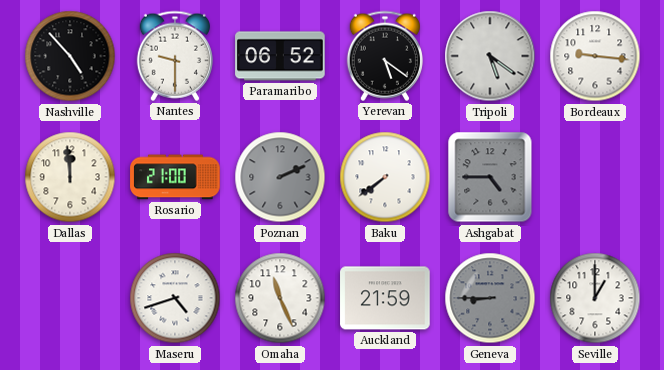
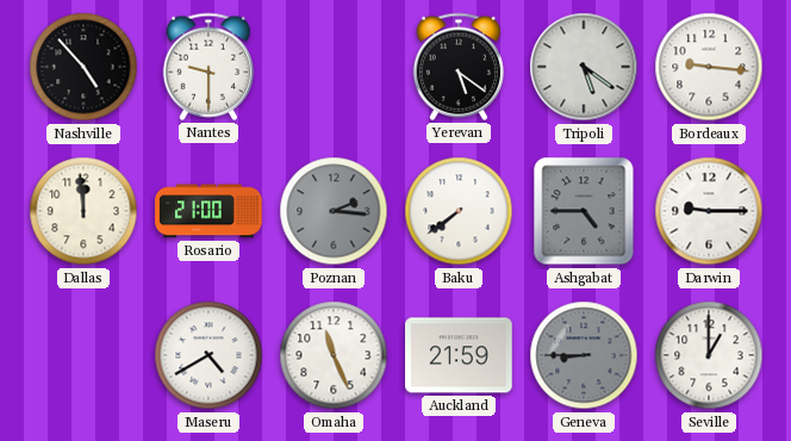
Paramaribo: 06:52 -> none
Poznan: 2:11 -> 2:16
Darwin: none -> 9:15
Maseru: 4:42 -> 4:40
